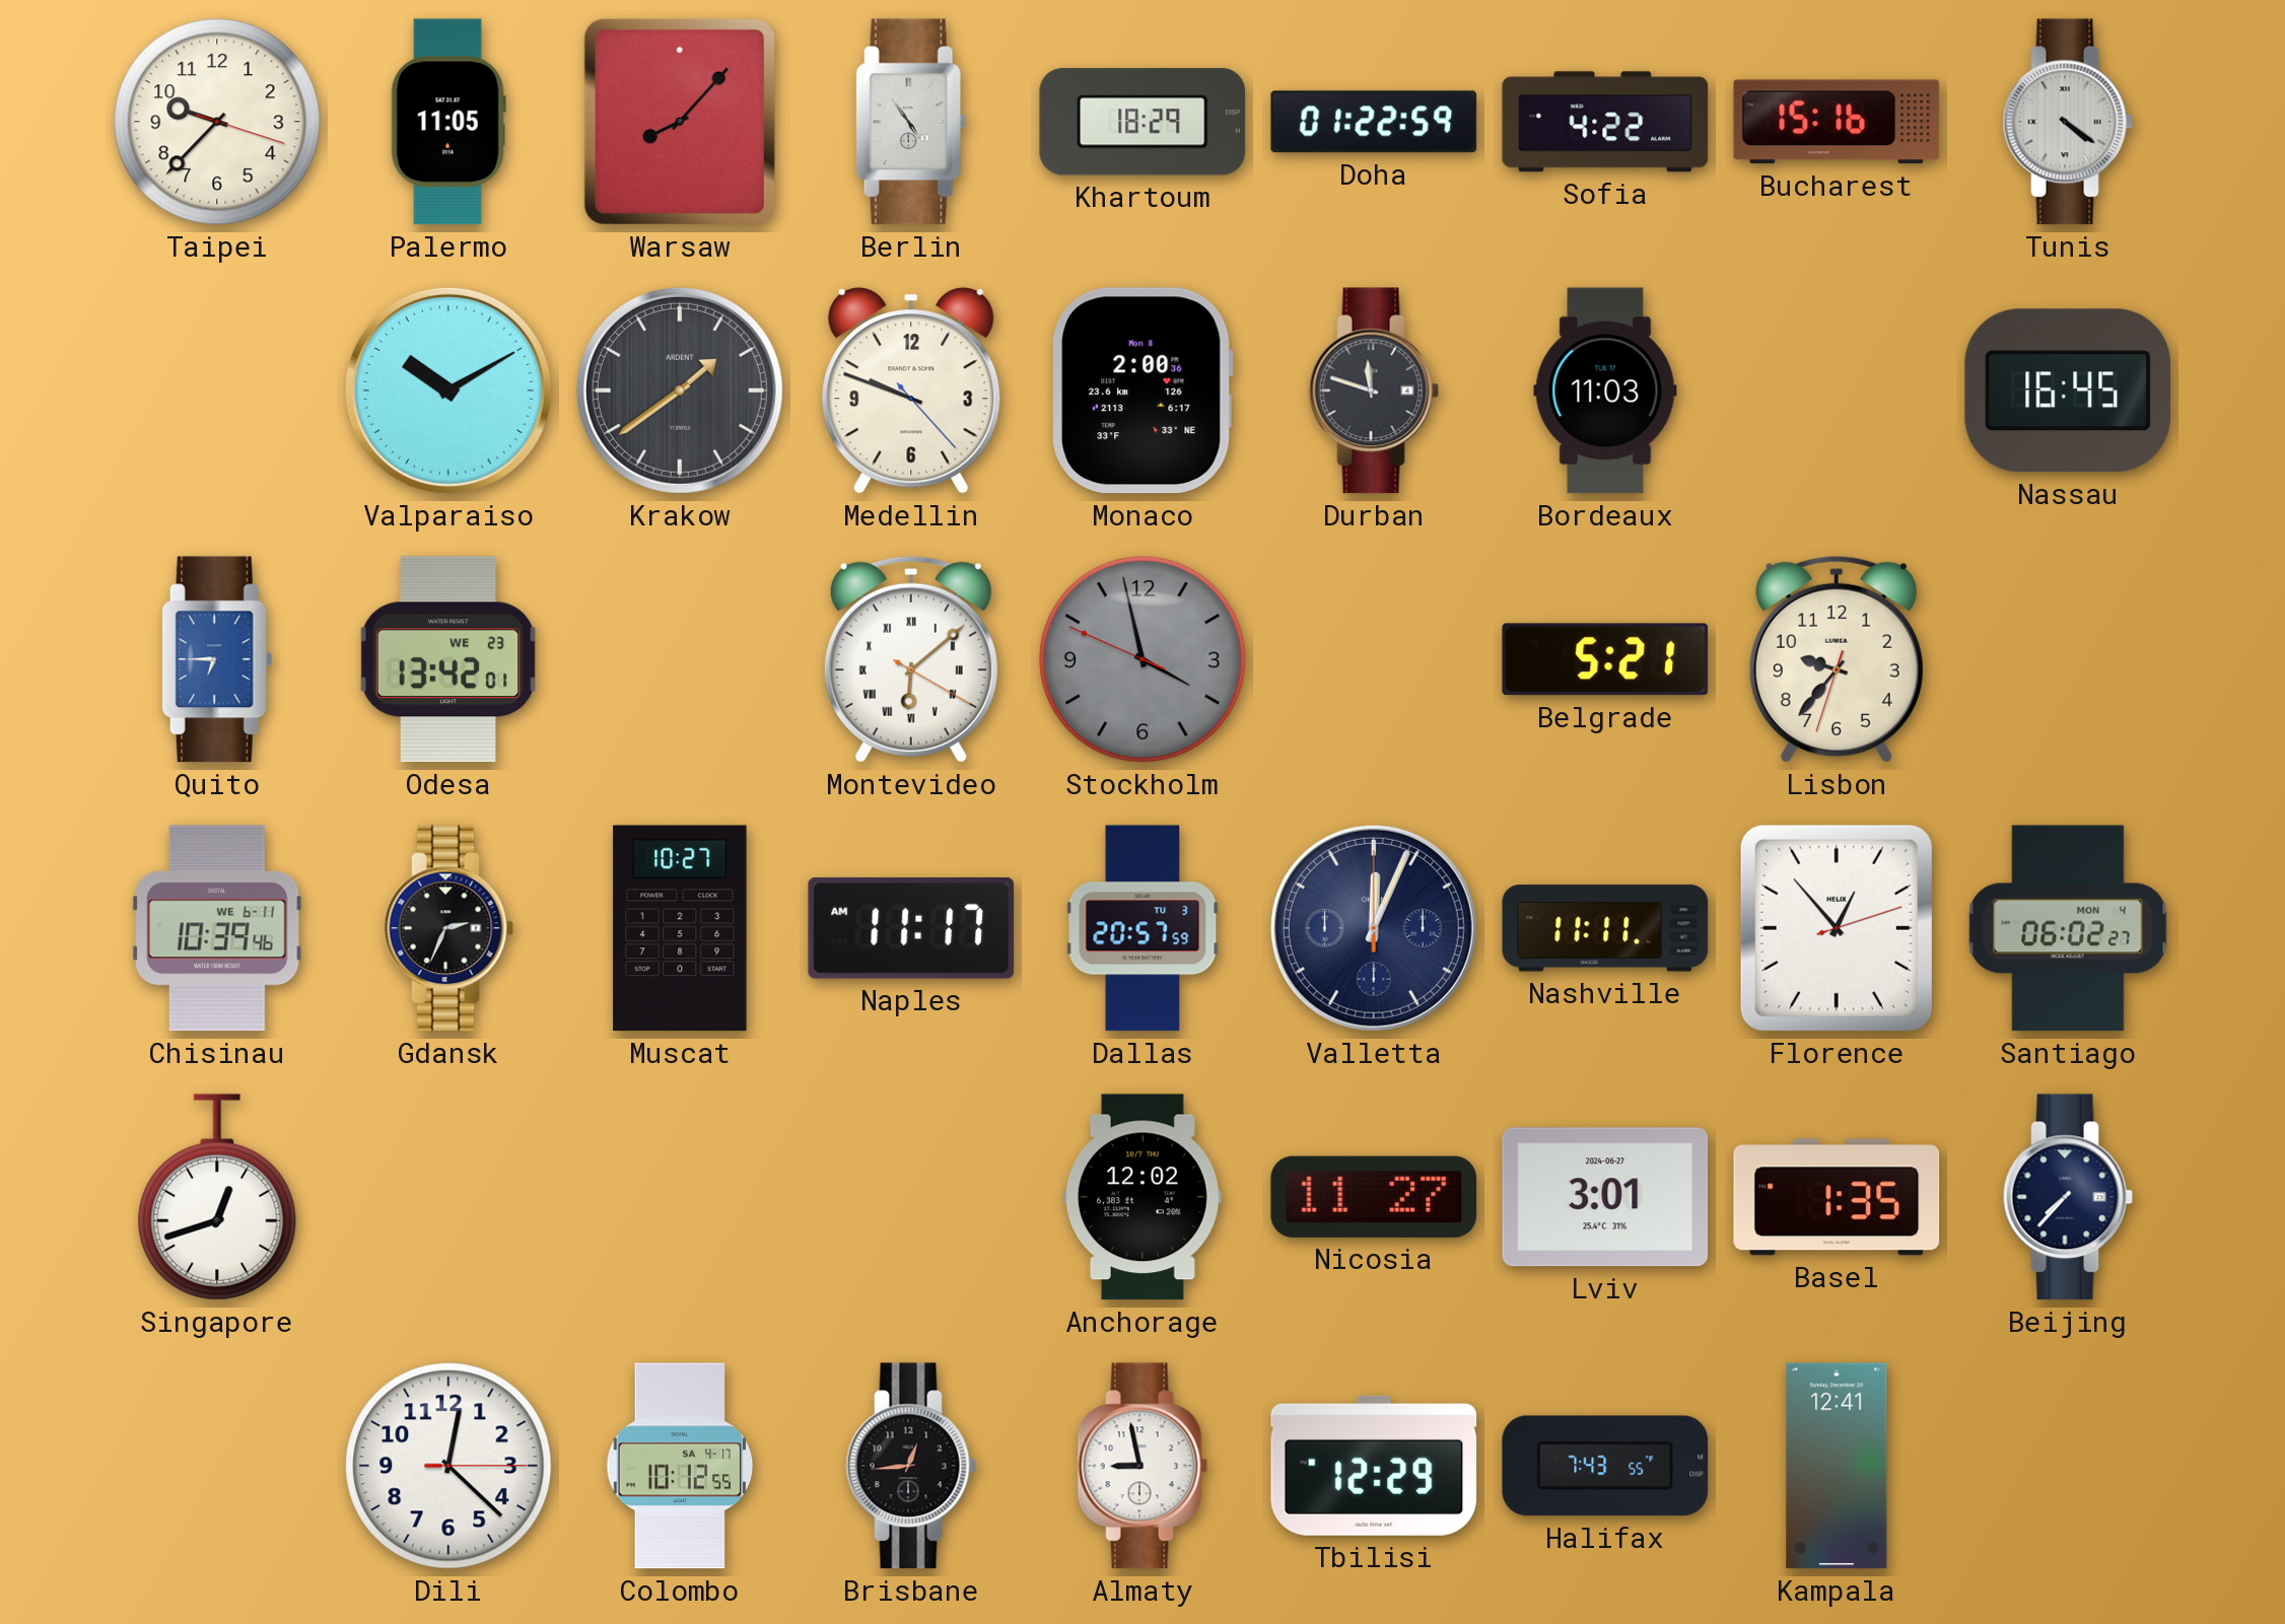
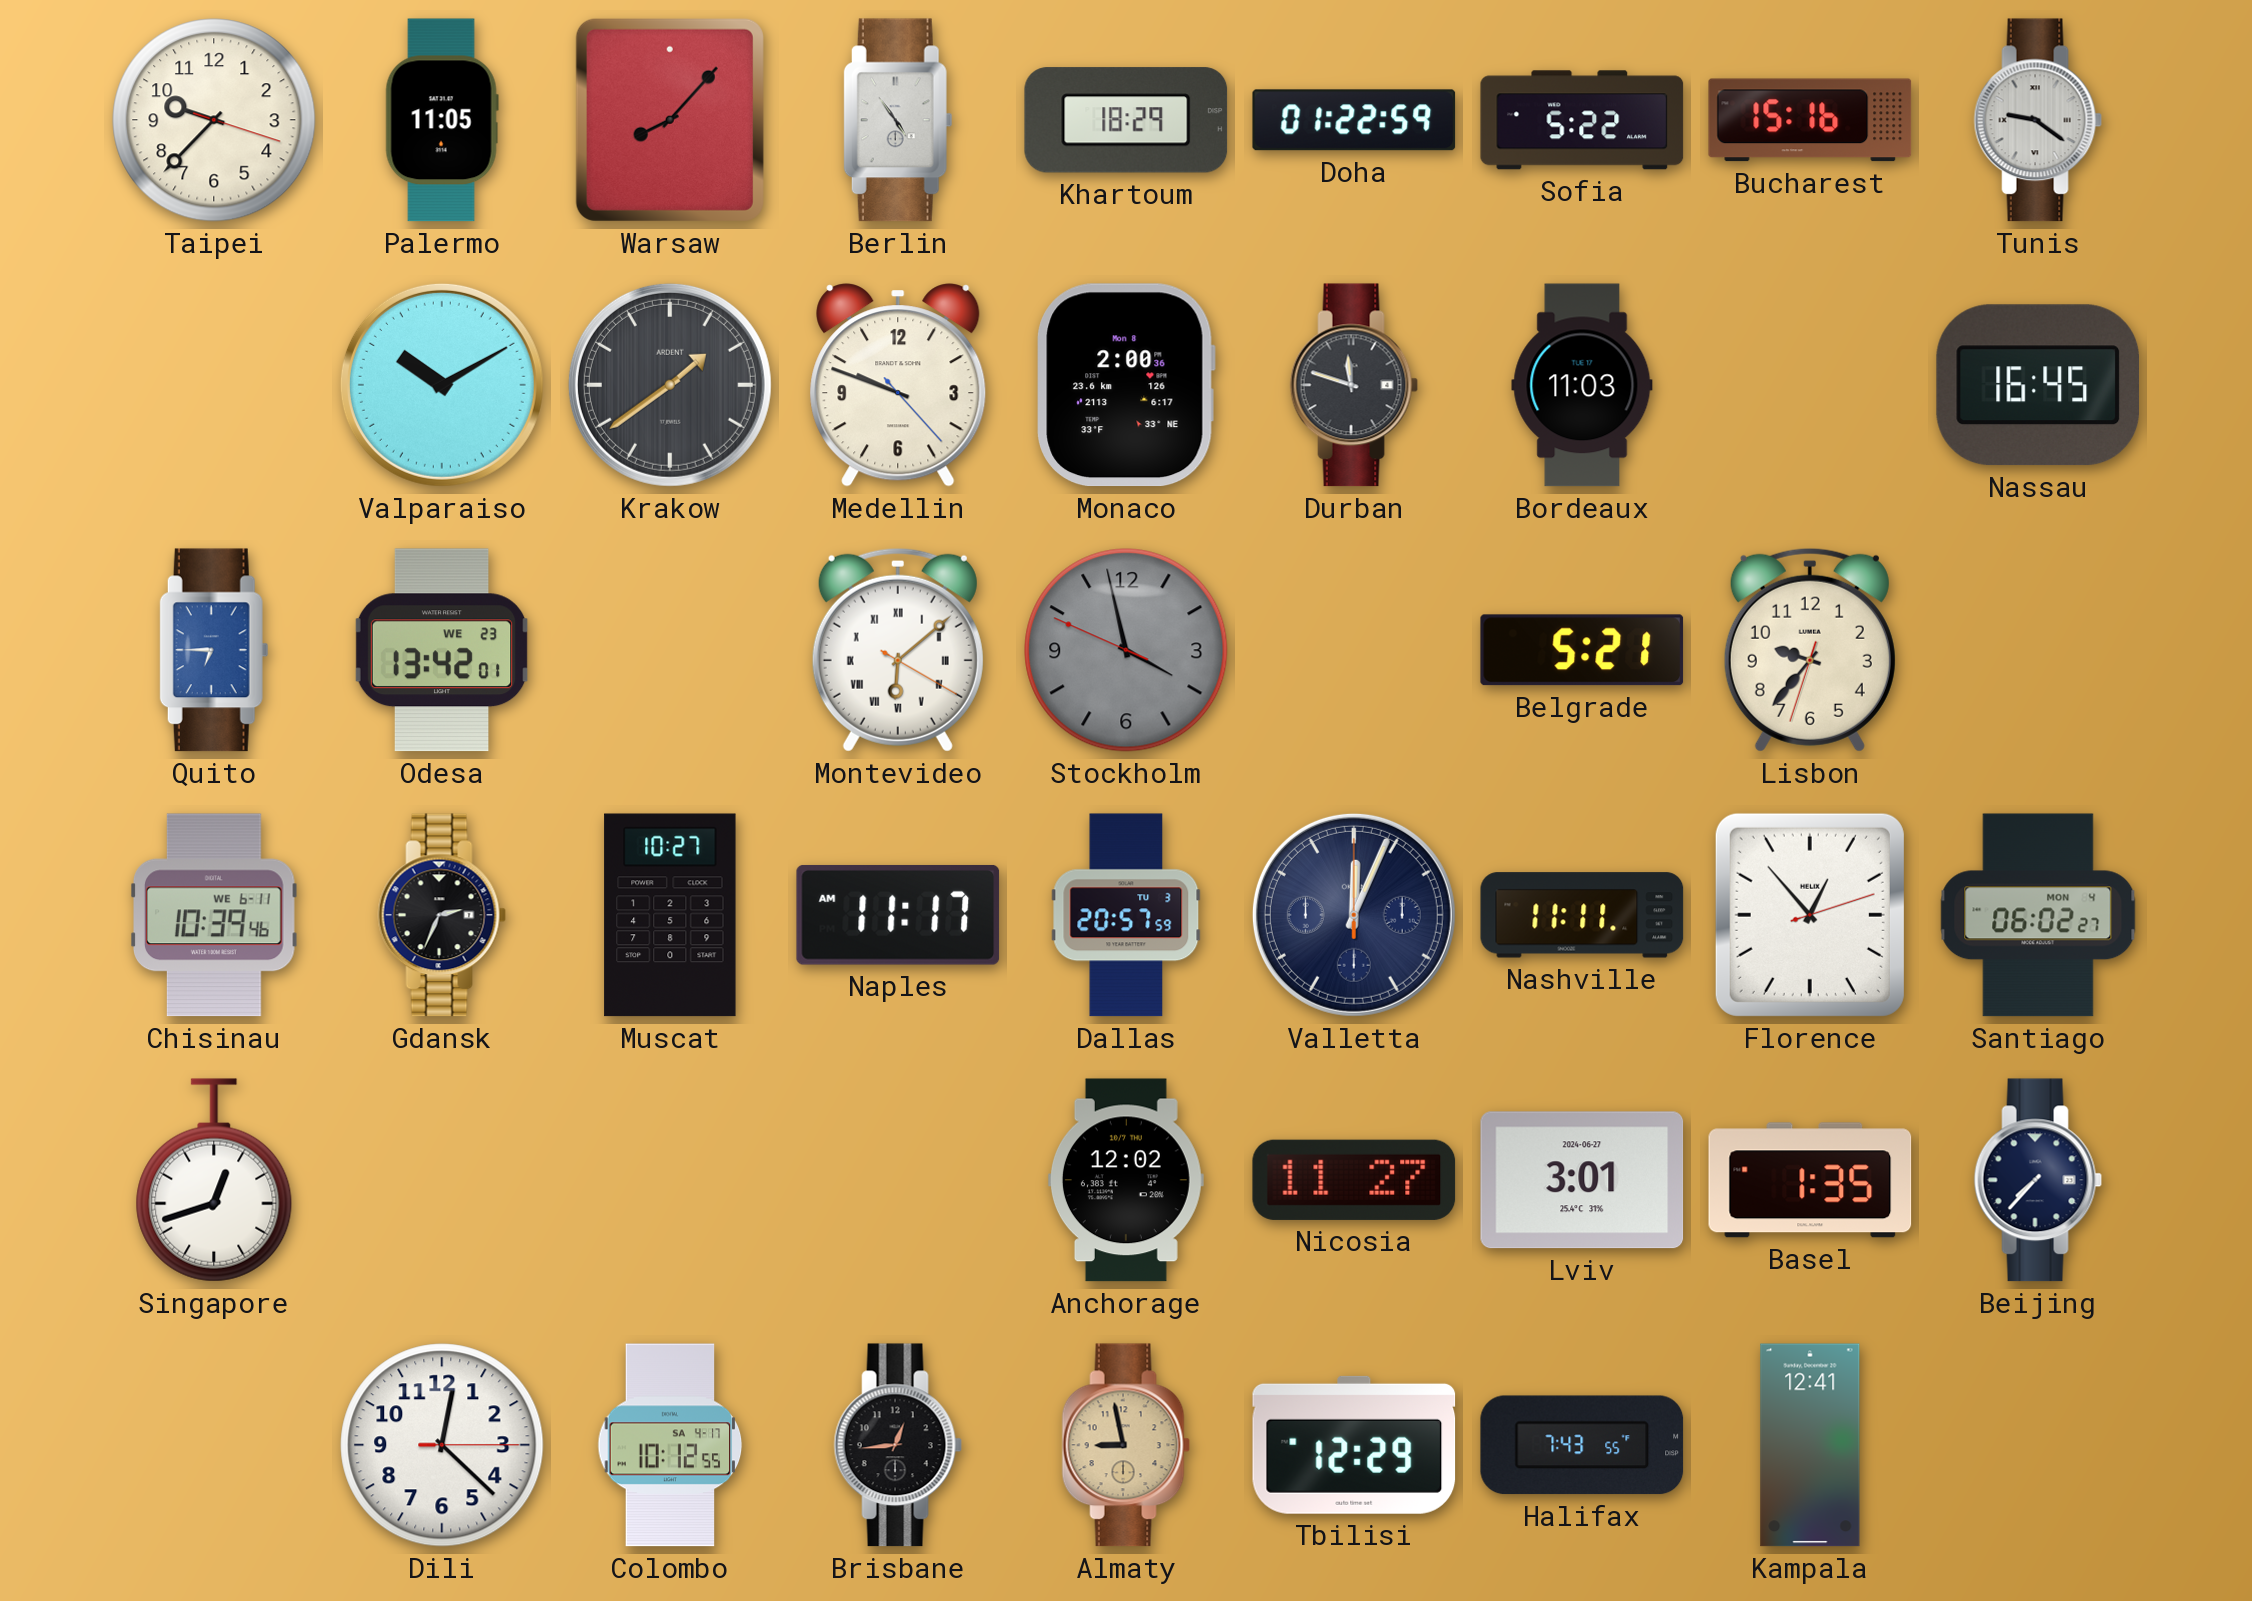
Sofia: 4:22 -> 5:22
Tunis: 4:21 -> 9:21
Almaty dial: white -> champagne
